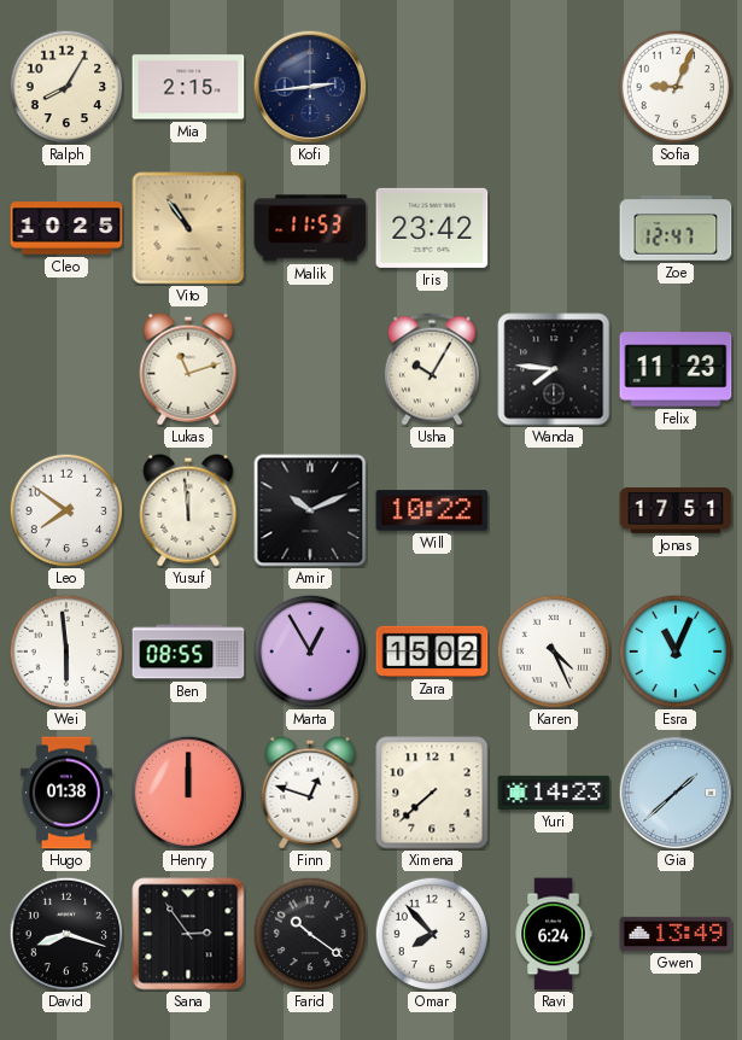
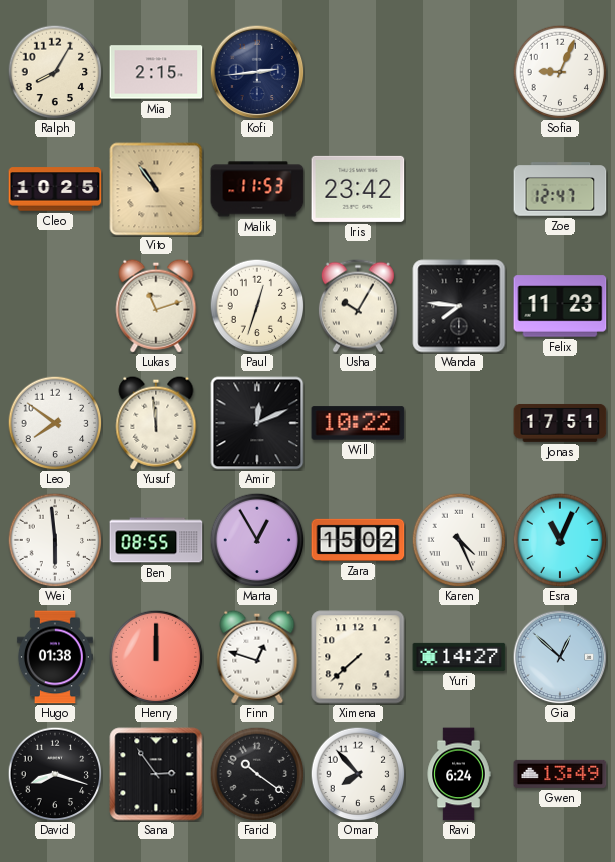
Paul: none -> 12:33
Amir: 10:11 -> 12:11
Yuri: 14:23 -> 14:27
Gia: 1:38 -> 12:52
